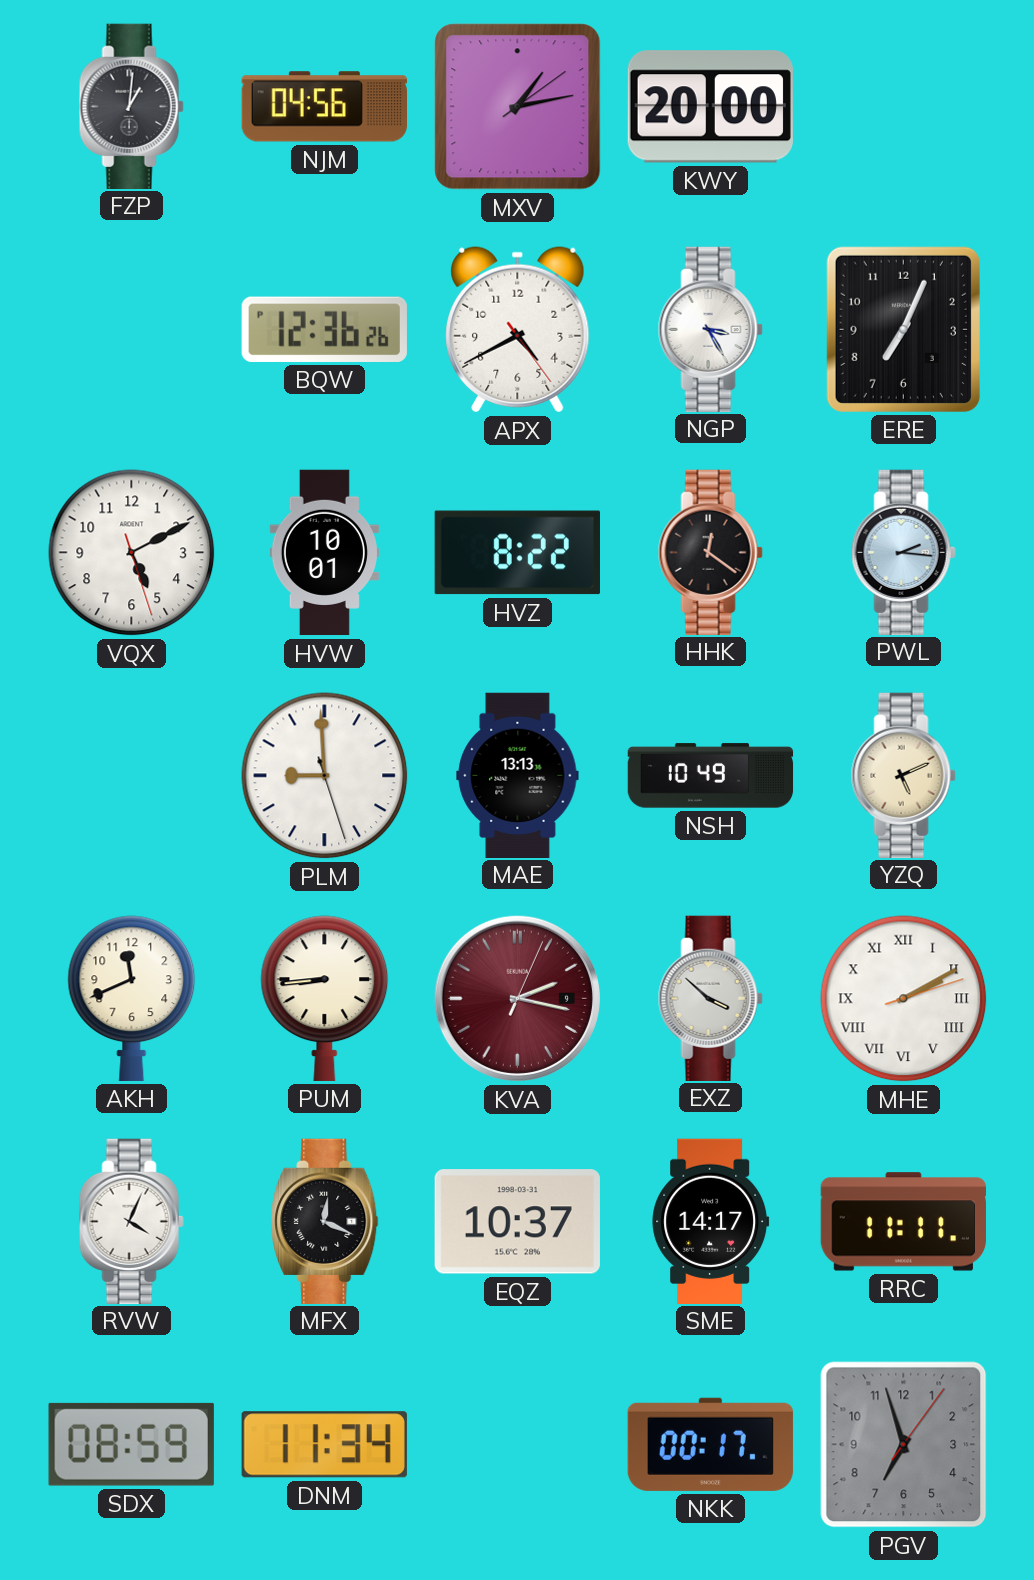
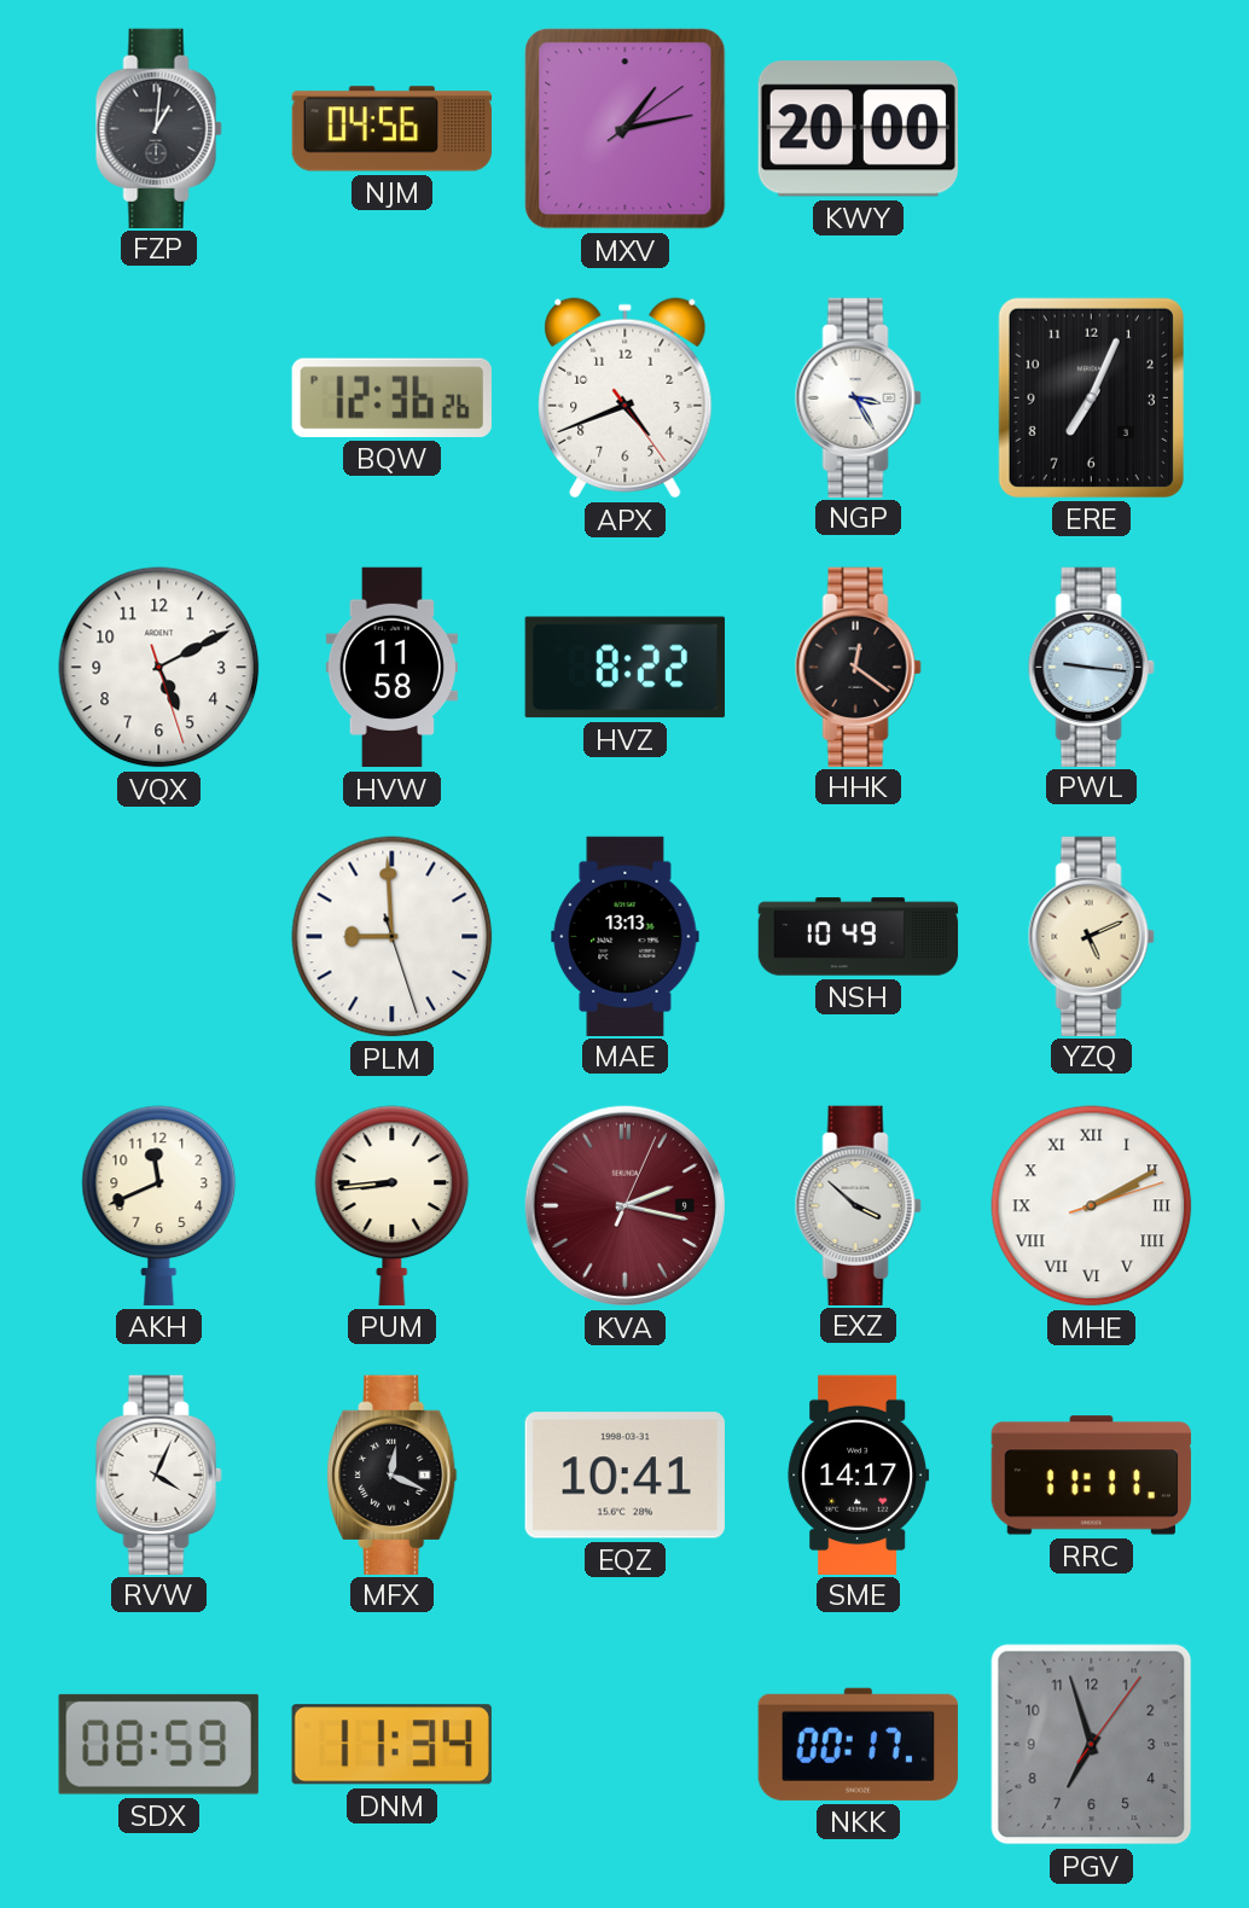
APX: 4:40 -> 4:41
HVW: 10:01 -> 11:58
PWL: 2:16 -> 9:16
EQZ: 10:37 -> 10:41
